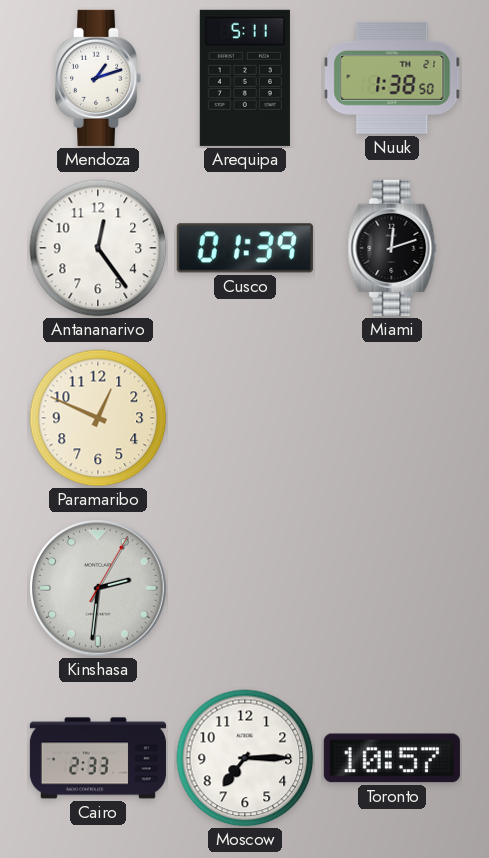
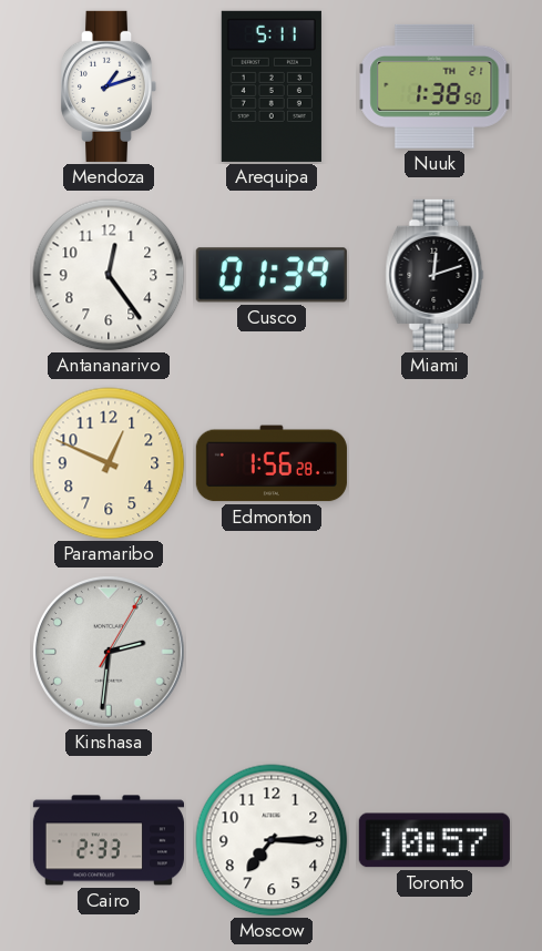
Edmonton: none -> 1:56
